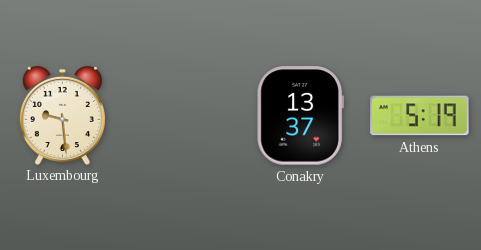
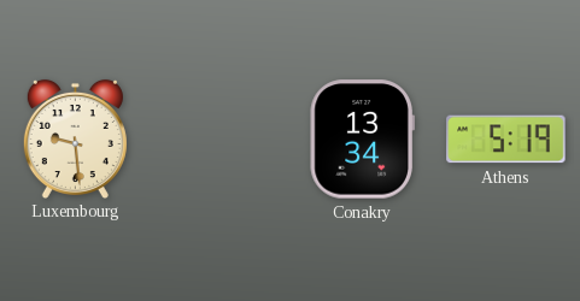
Conakry: 13:37 -> 13:34
